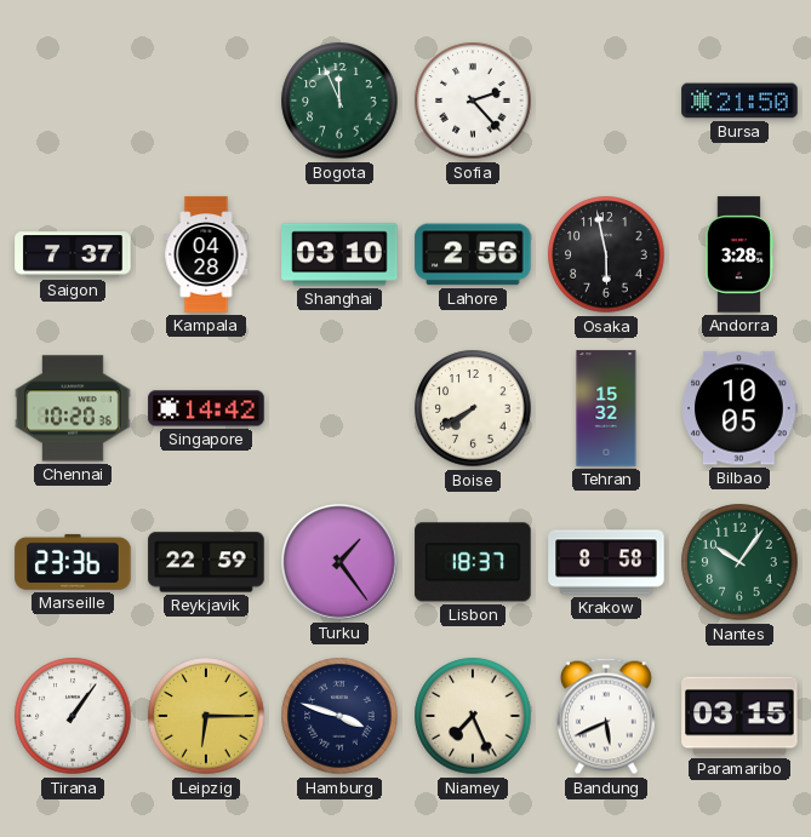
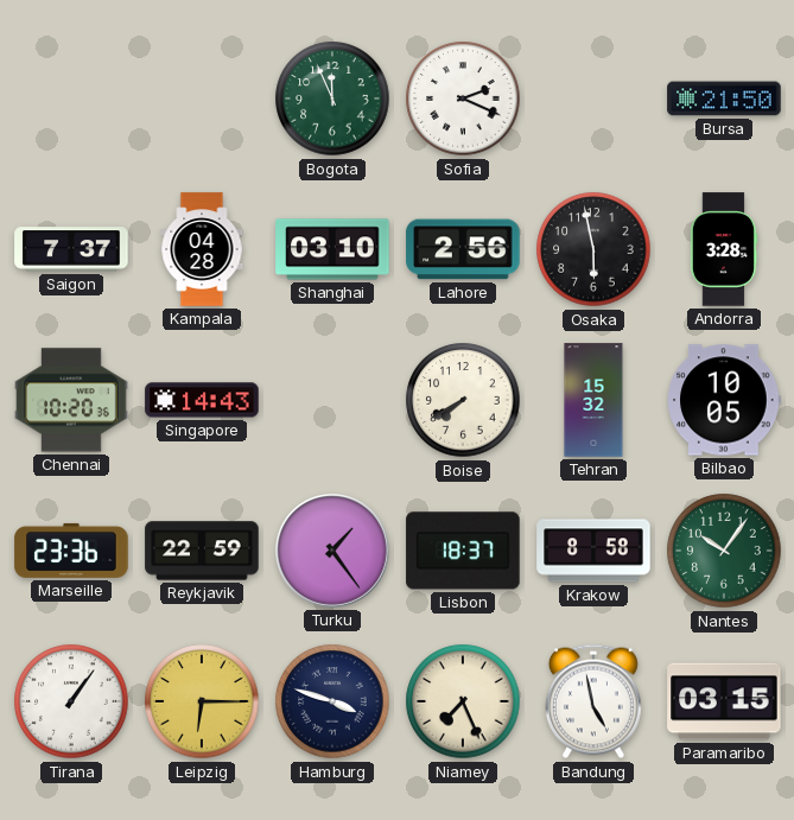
Sofia: 2:23 -> 2:19
Singapore: 14:42 -> 14:43
Bandung: 5:41 -> 4:58
